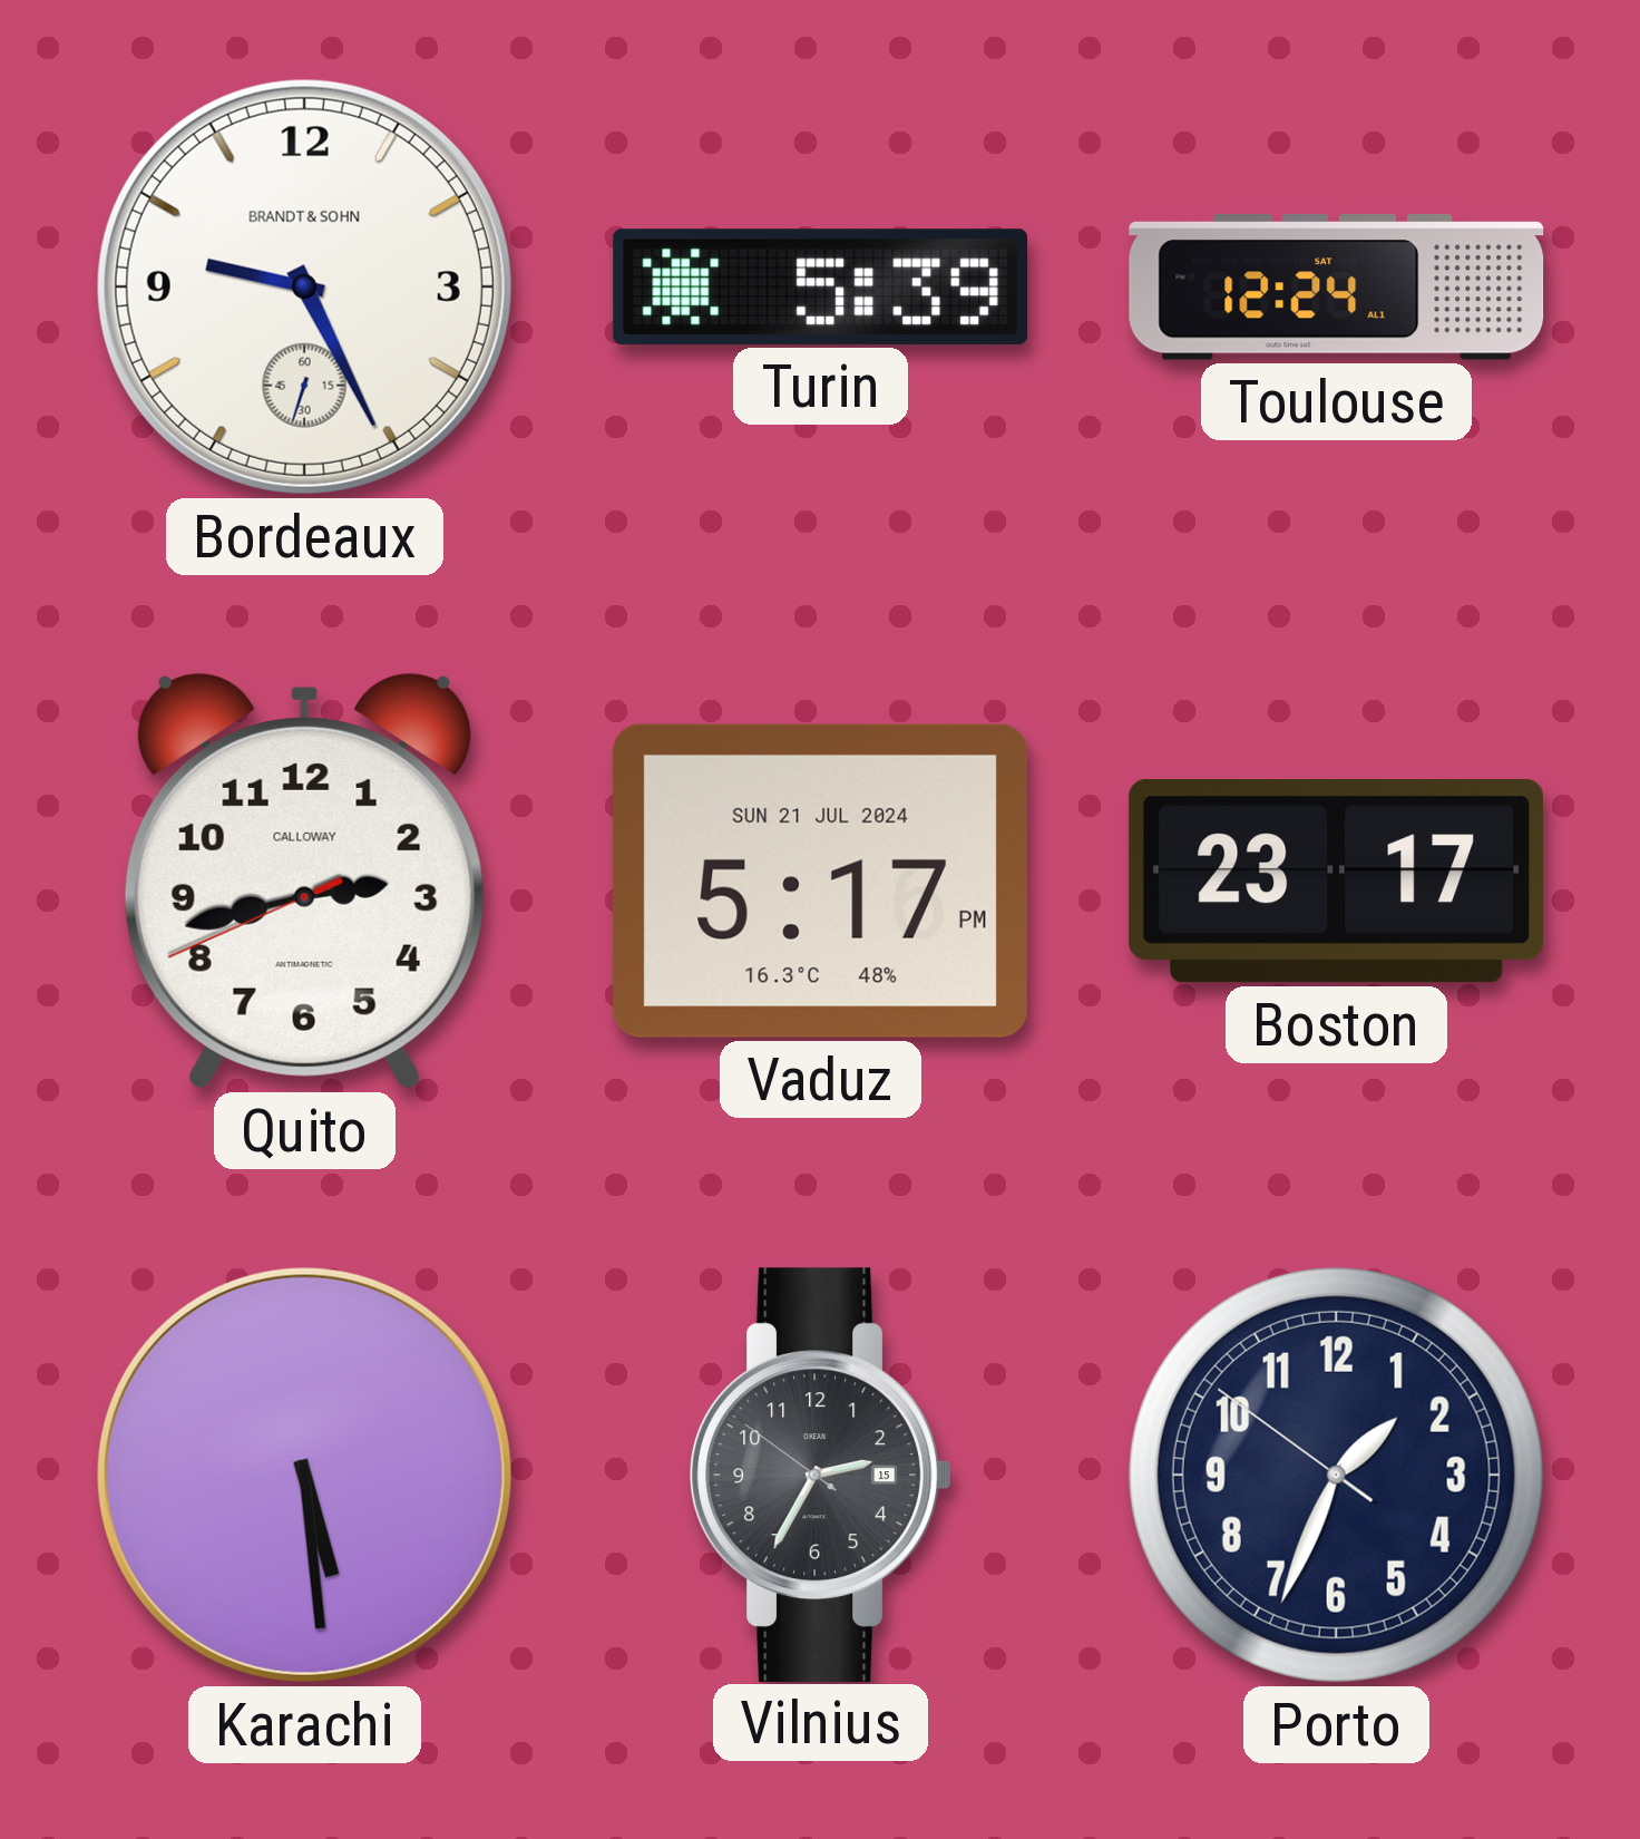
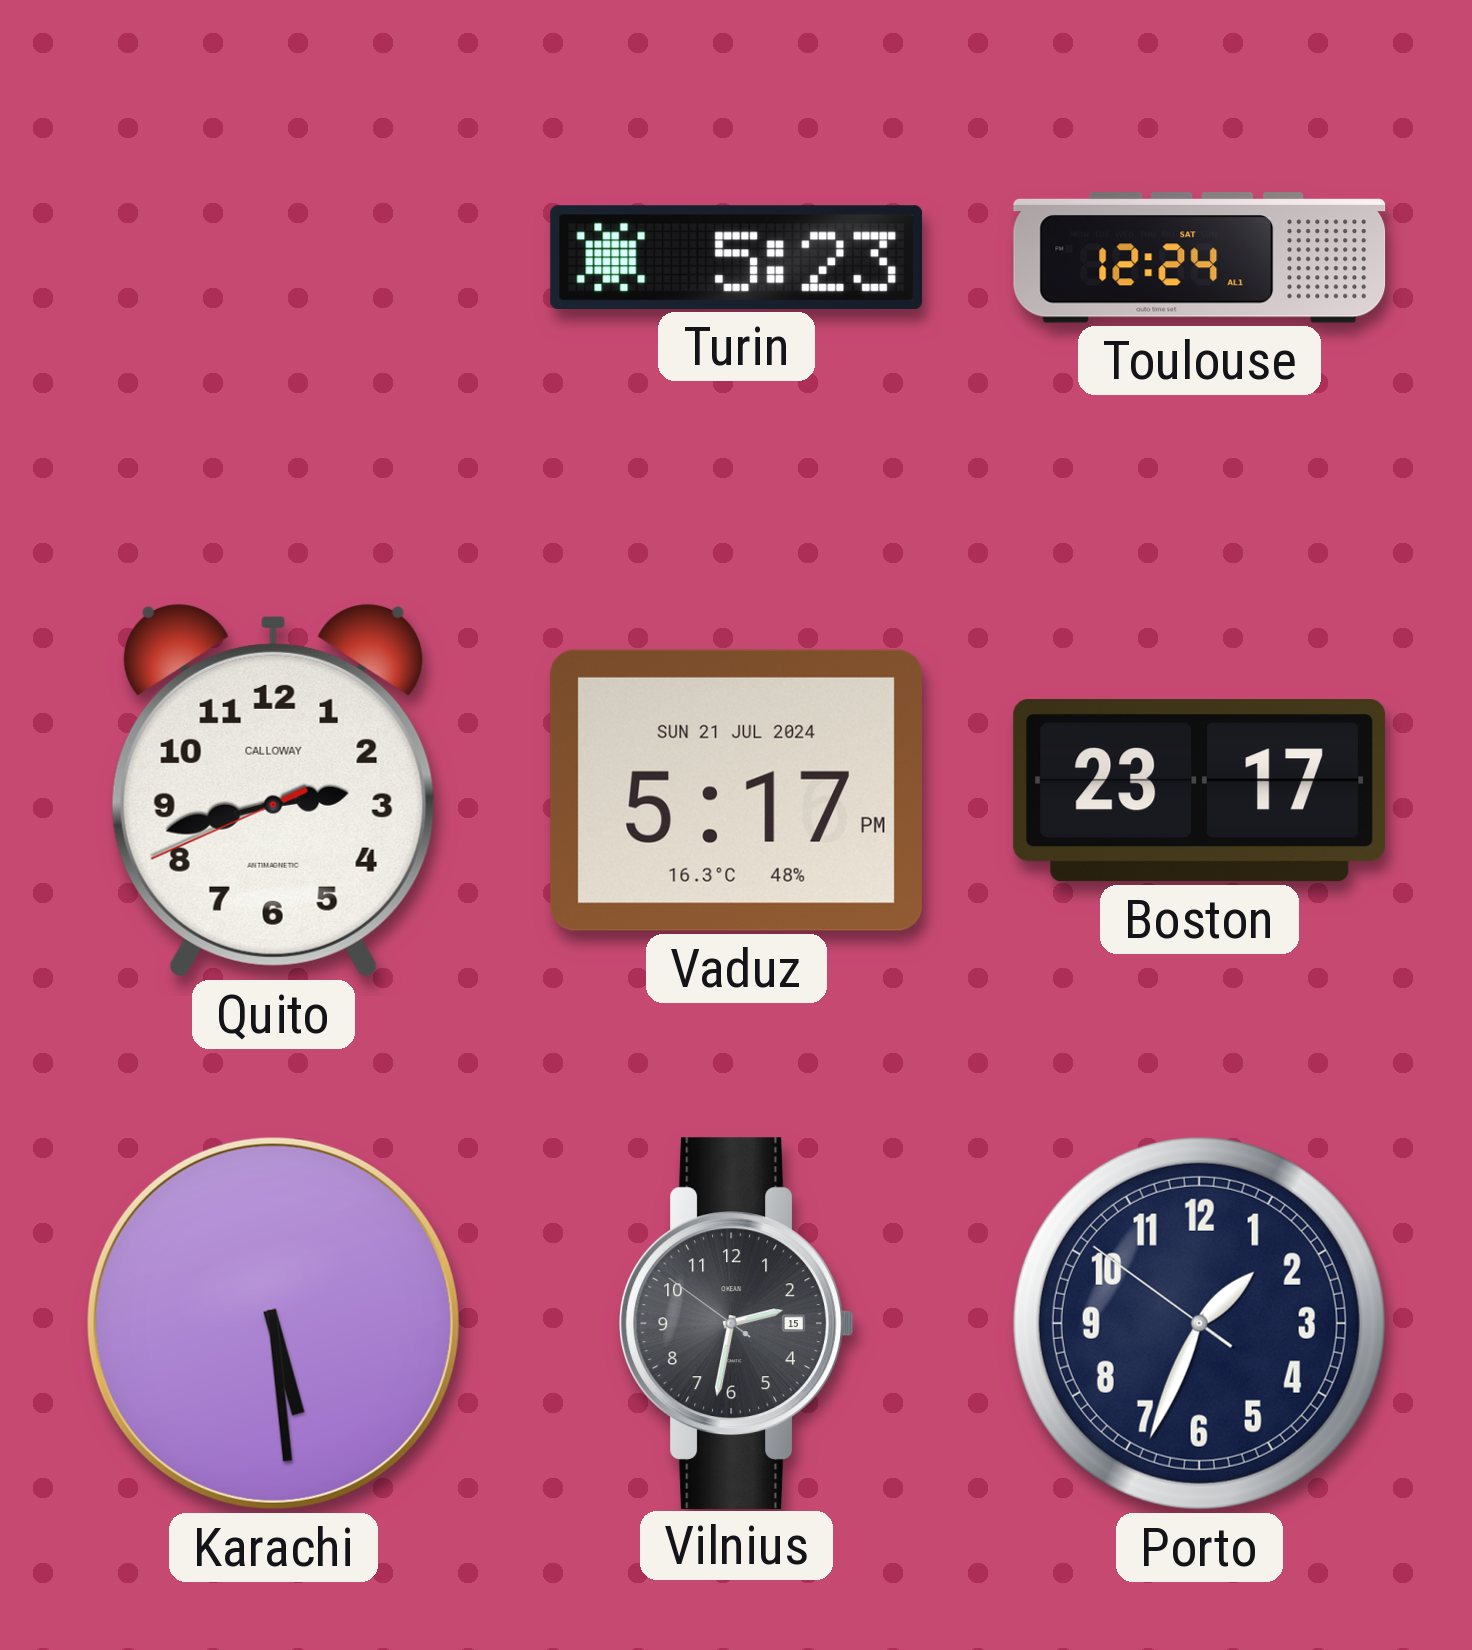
Bordeaux: 9:25 -> none
Turin: 5:39 -> 5:23
Vilnius: 2:34 -> 2:31
